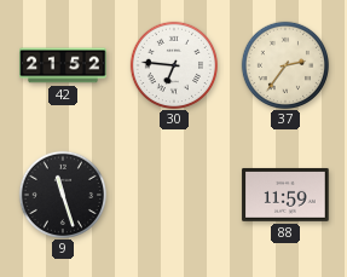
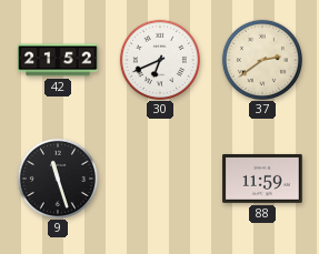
30: 6:46 -> 6:41
37: 2:36 -> 2:39
